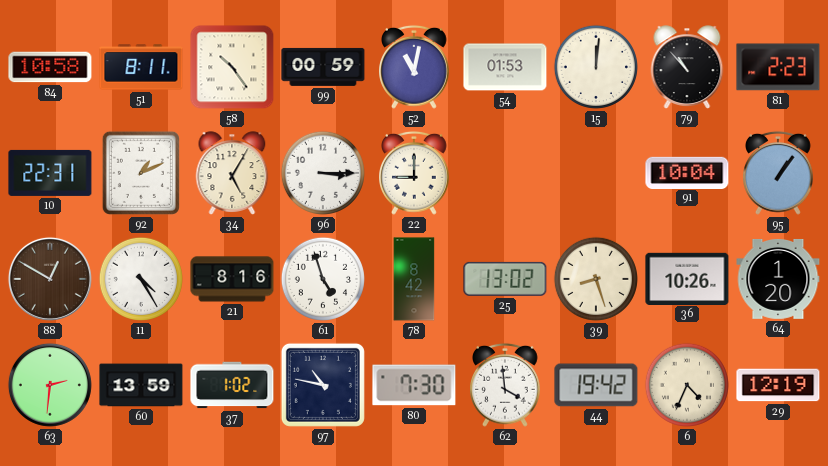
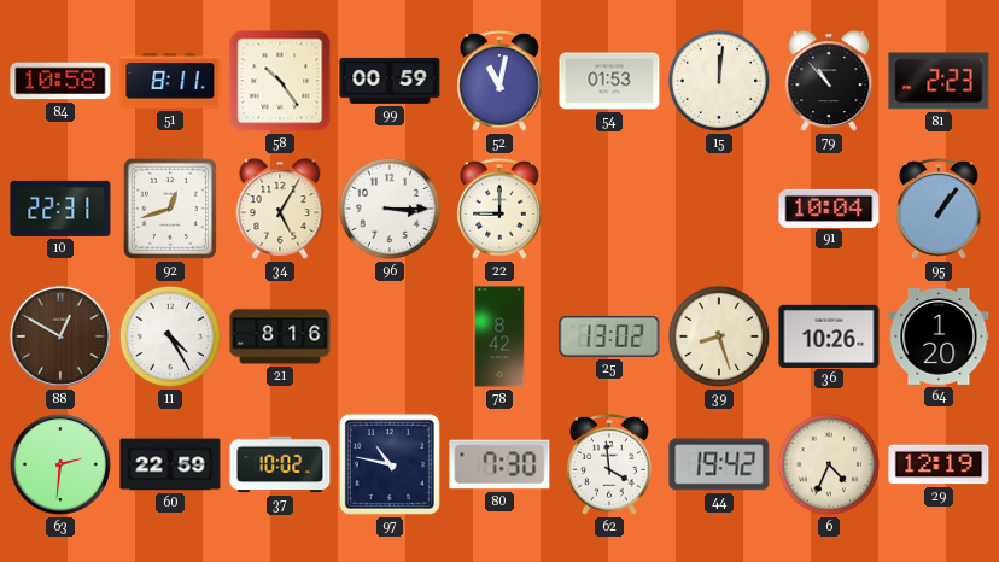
92: 1:11 -> 12:42
61: 4:57 -> none
60: 13:59 -> 22:59
37: 1:02 -> 10:02
